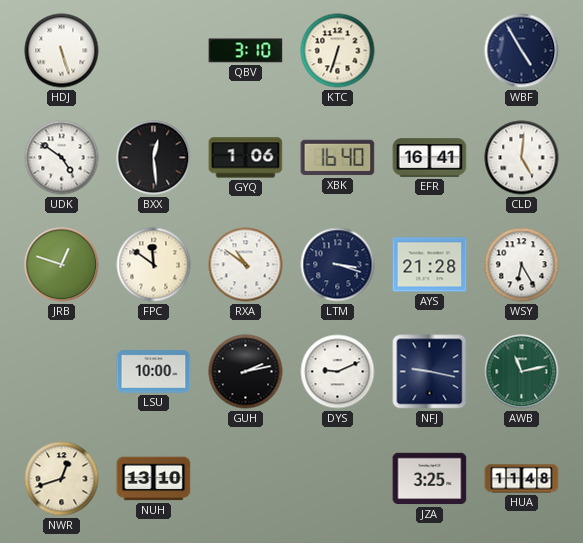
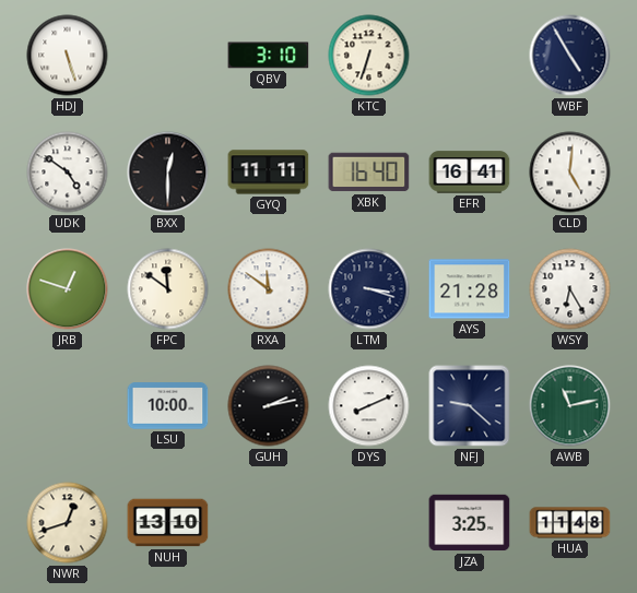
BXX: 12:29 -> 12:30
GYQ: 1:06 -> 11:11
RXA: 10:51 -> 11:51
DYS: 9:11 -> 8:11
NFJ: 9:17 -> 9:22
